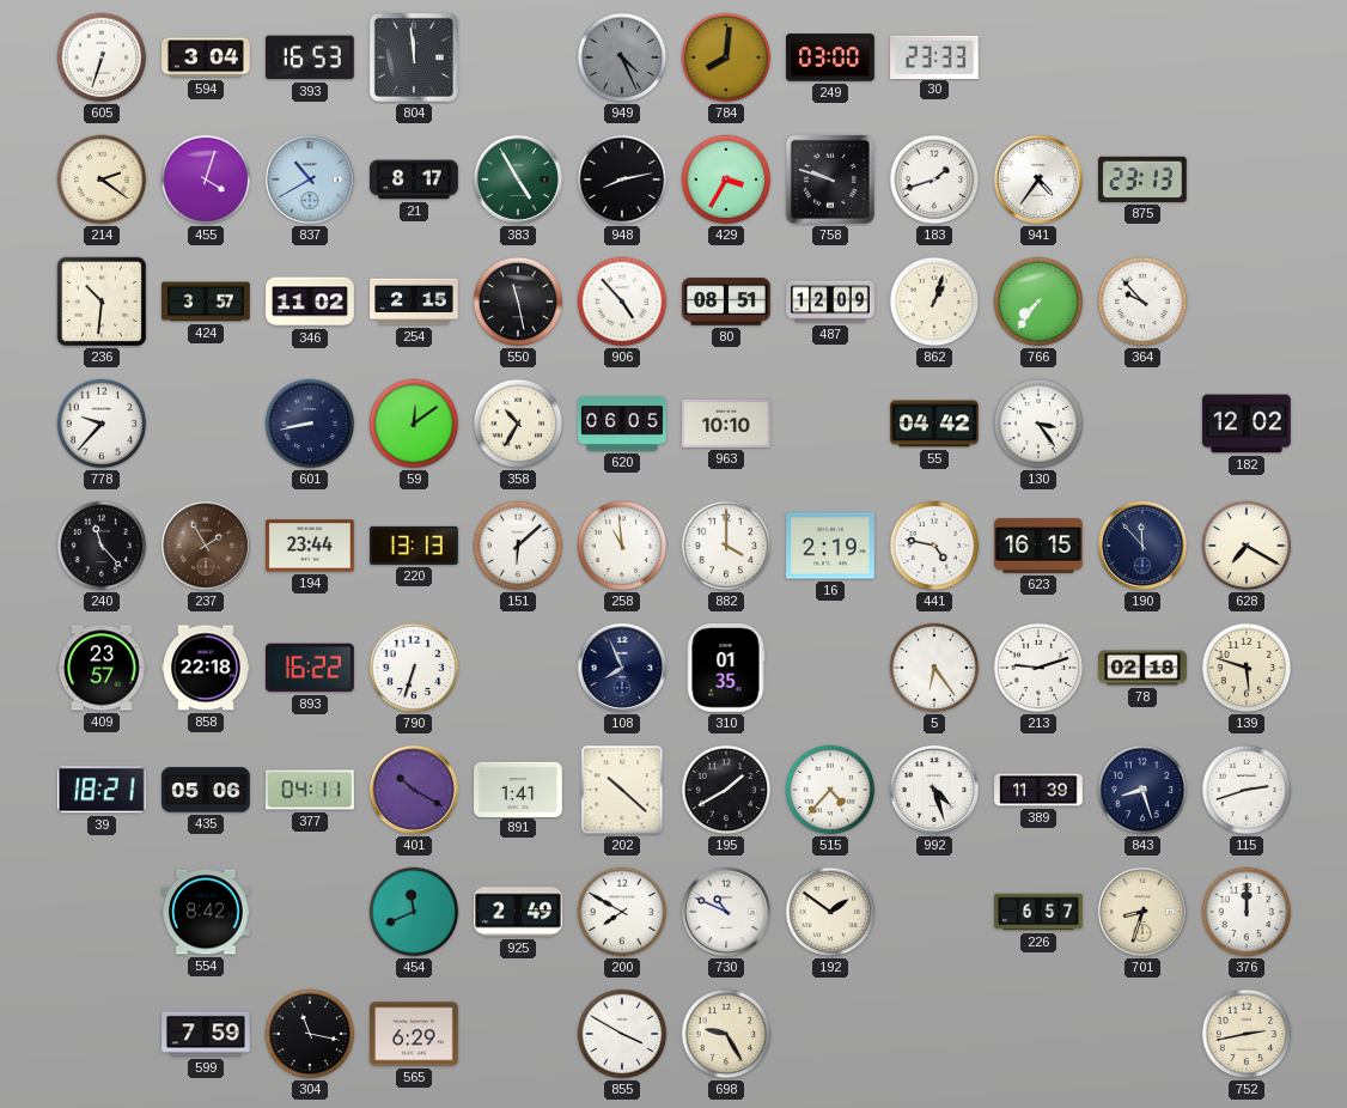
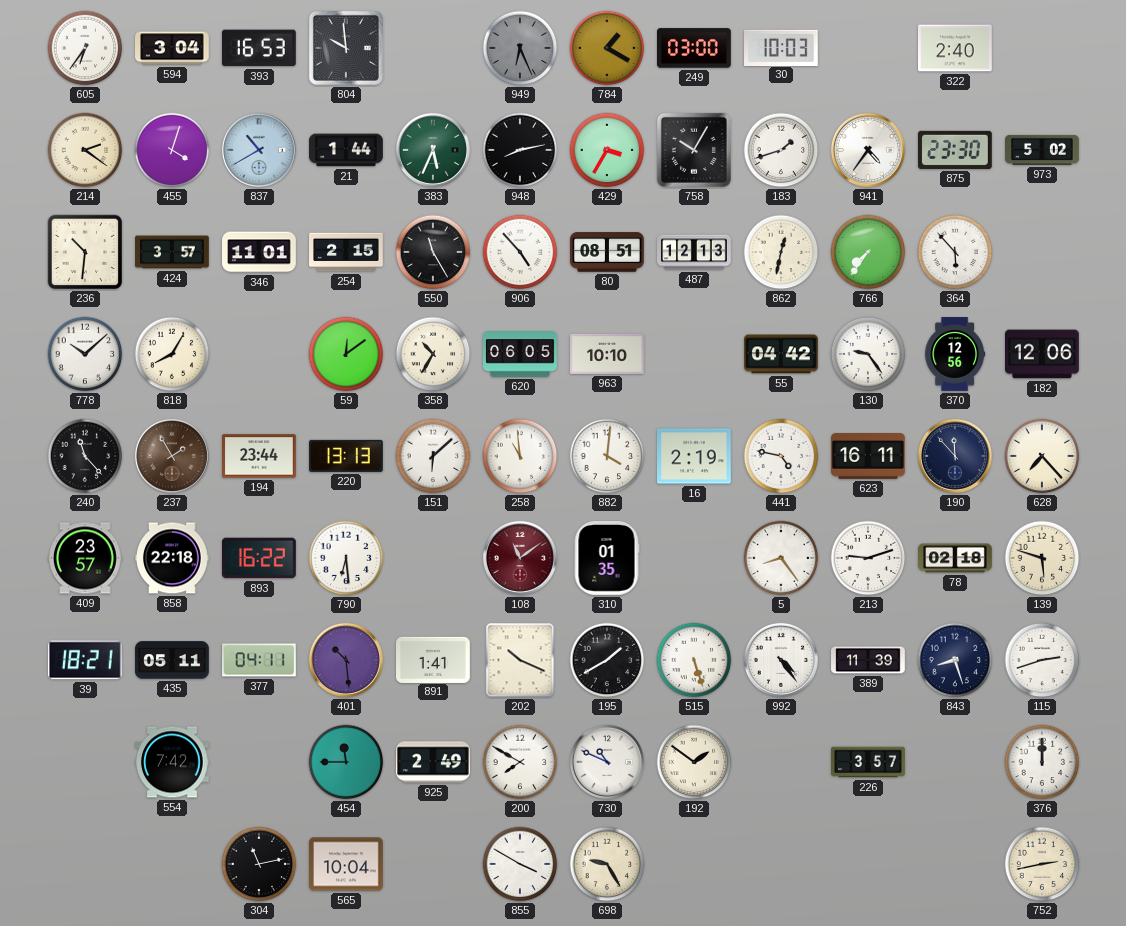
605: 6:33 -> 6:36
804: 11:59 -> 9:59
949: 4:26 -> 6:26
784: 8:01 -> 1:20
30: 23:33 -> 10:03
322: none -> 2:40
21: 8:17 -> 1:44
383: 4:55 -> 5:34
758: 9:48 -> 10:05
875: 23:13 -> 23:30
973: none -> 5:02
346: 11:02 -> 11:01
550: 11:28 -> 11:25
487: 12:09 -> 12:13
862: 1:03 -> 12:32
364: 9:53 -> 5:53
778: 9:37 -> 10:08
818: none -> 8:05
601: 8:43 -> none
130: 3:24 -> 9:24
370: none -> 12:56
182: 12:02 -> 12:06
882: 4:00 -> 4:01
623: 16:15 -> 16:11
628: 7:20 -> 7:23
790: 6:33 -> 6:29
108: 7:56 -> 11:09
108 dial: navy -> burgundy
5: 6:24 -> 8:24
435: 05:06 -> 05:11
401: 10:20 -> 10:29
202: 10:22 -> 10:19
515: 4:37 -> 5:27
992: 4:27 -> 4:24
554: 8:42 -> 7:42
454: 11:41 -> 11:45
226: 6:57 -> 3:57
701: 8:33 -> none
599: 7:59 -> none
304: 11:17 -> 11:13
565: 6:29 -> 10:04
